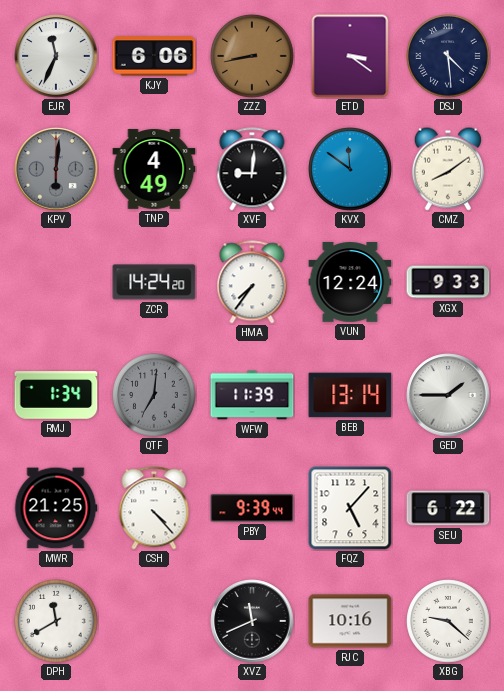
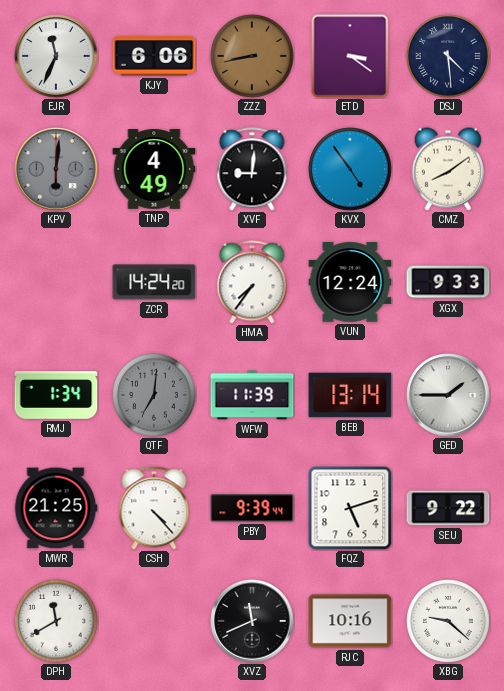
KVX: 11:51 -> 4:54
FQZ: 5:07 -> 5:12
SEU: 6:22 -> 9:22
